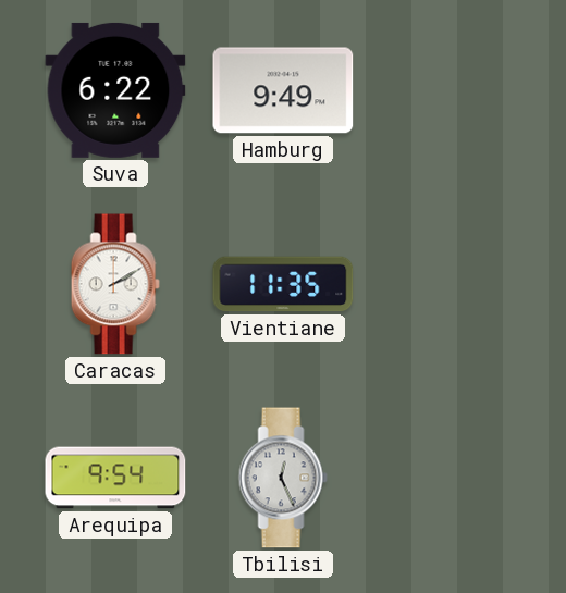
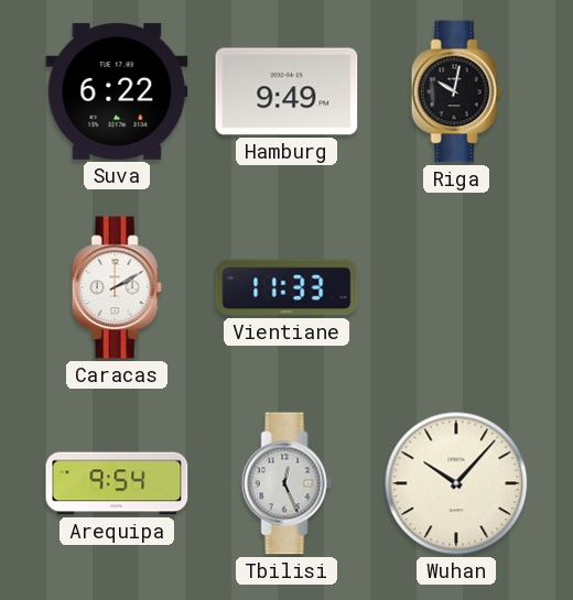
Riga: none -> 10:02
Vientiane: 11:35 -> 11:33
Wuhan: none -> 10:07
